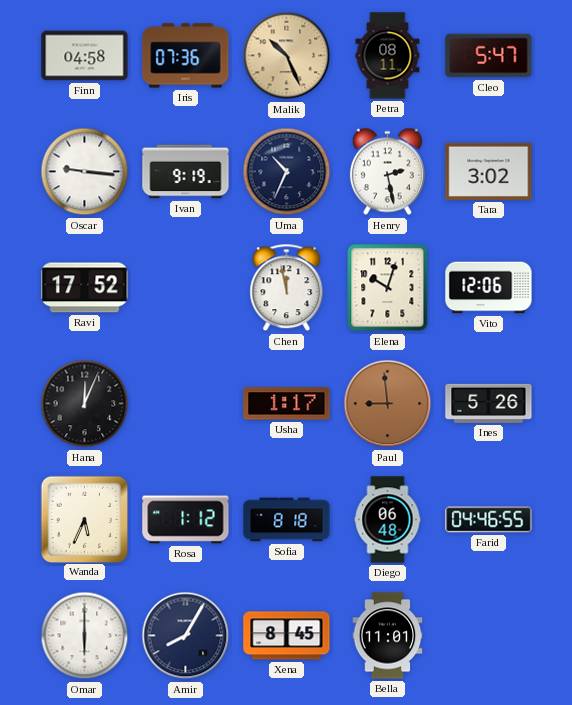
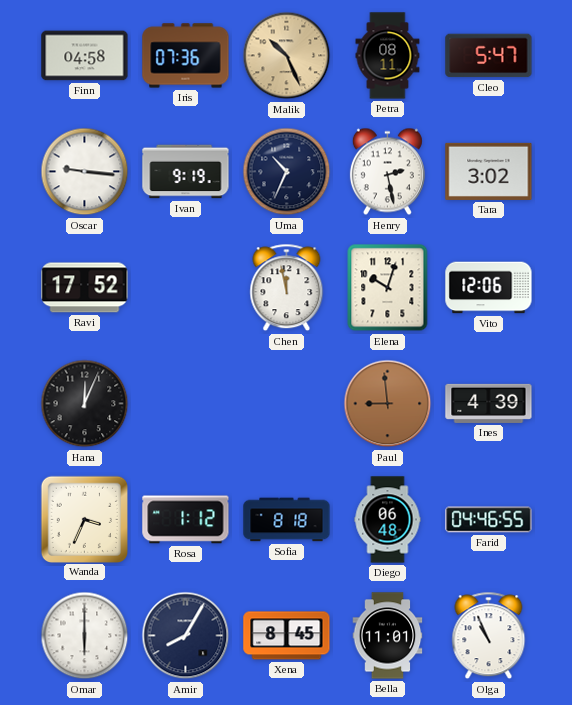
Usha: 1:17 -> none
Ines: 5:26 -> 4:39
Wanda: 5:34 -> 3:34
Olga: none -> 10:56
